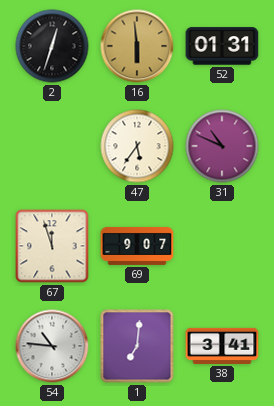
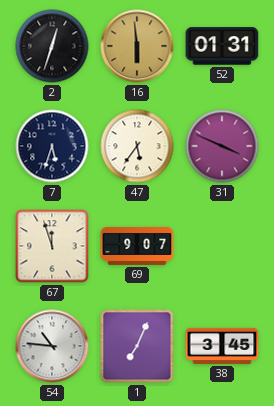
7: none -> 5:33
31: 10:49 -> 3:49
1: 7:01 -> 7:04
38: 3:41 -> 3:45
